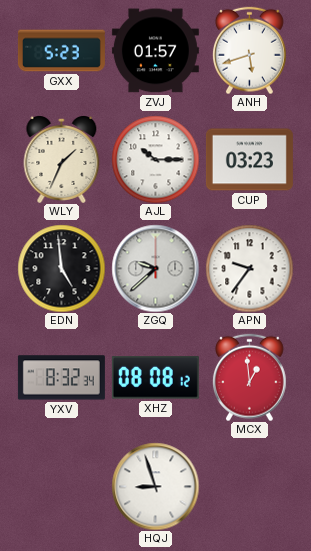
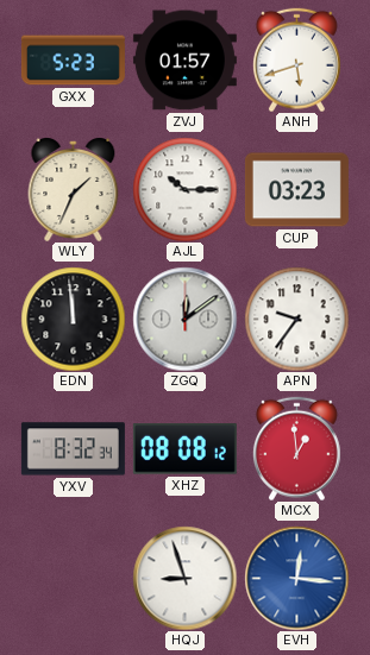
EDN: 4:59 -> 11:59
ZGQ: 9:38 -> 12:09
EVH: none -> 12:16
